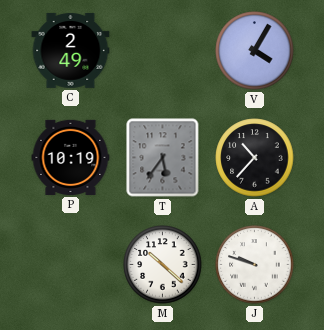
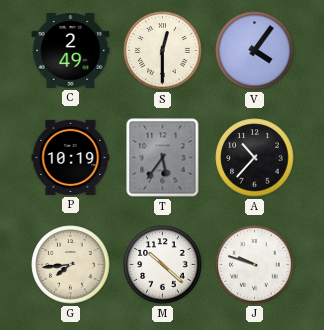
S: none -> 12:30
V: 4:05 -> 4:06
G: none -> 7:44
